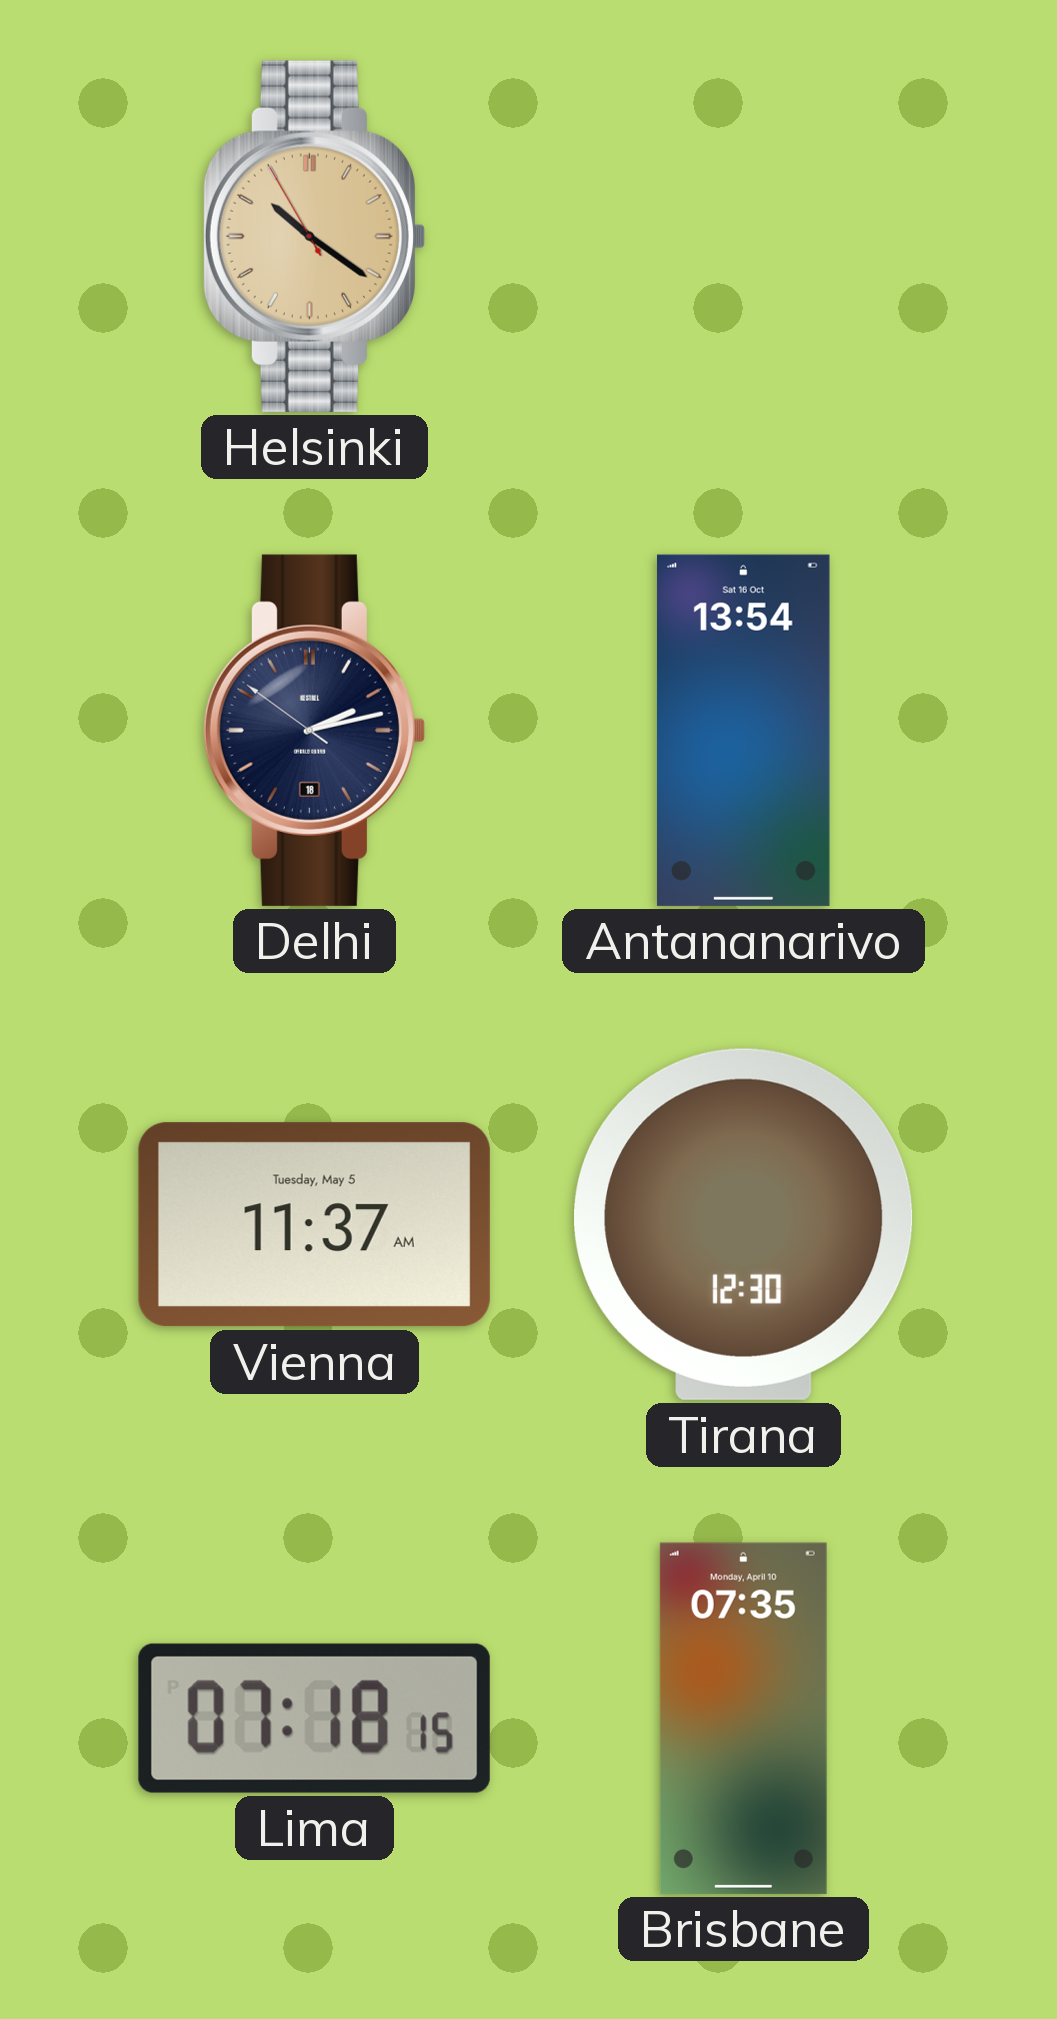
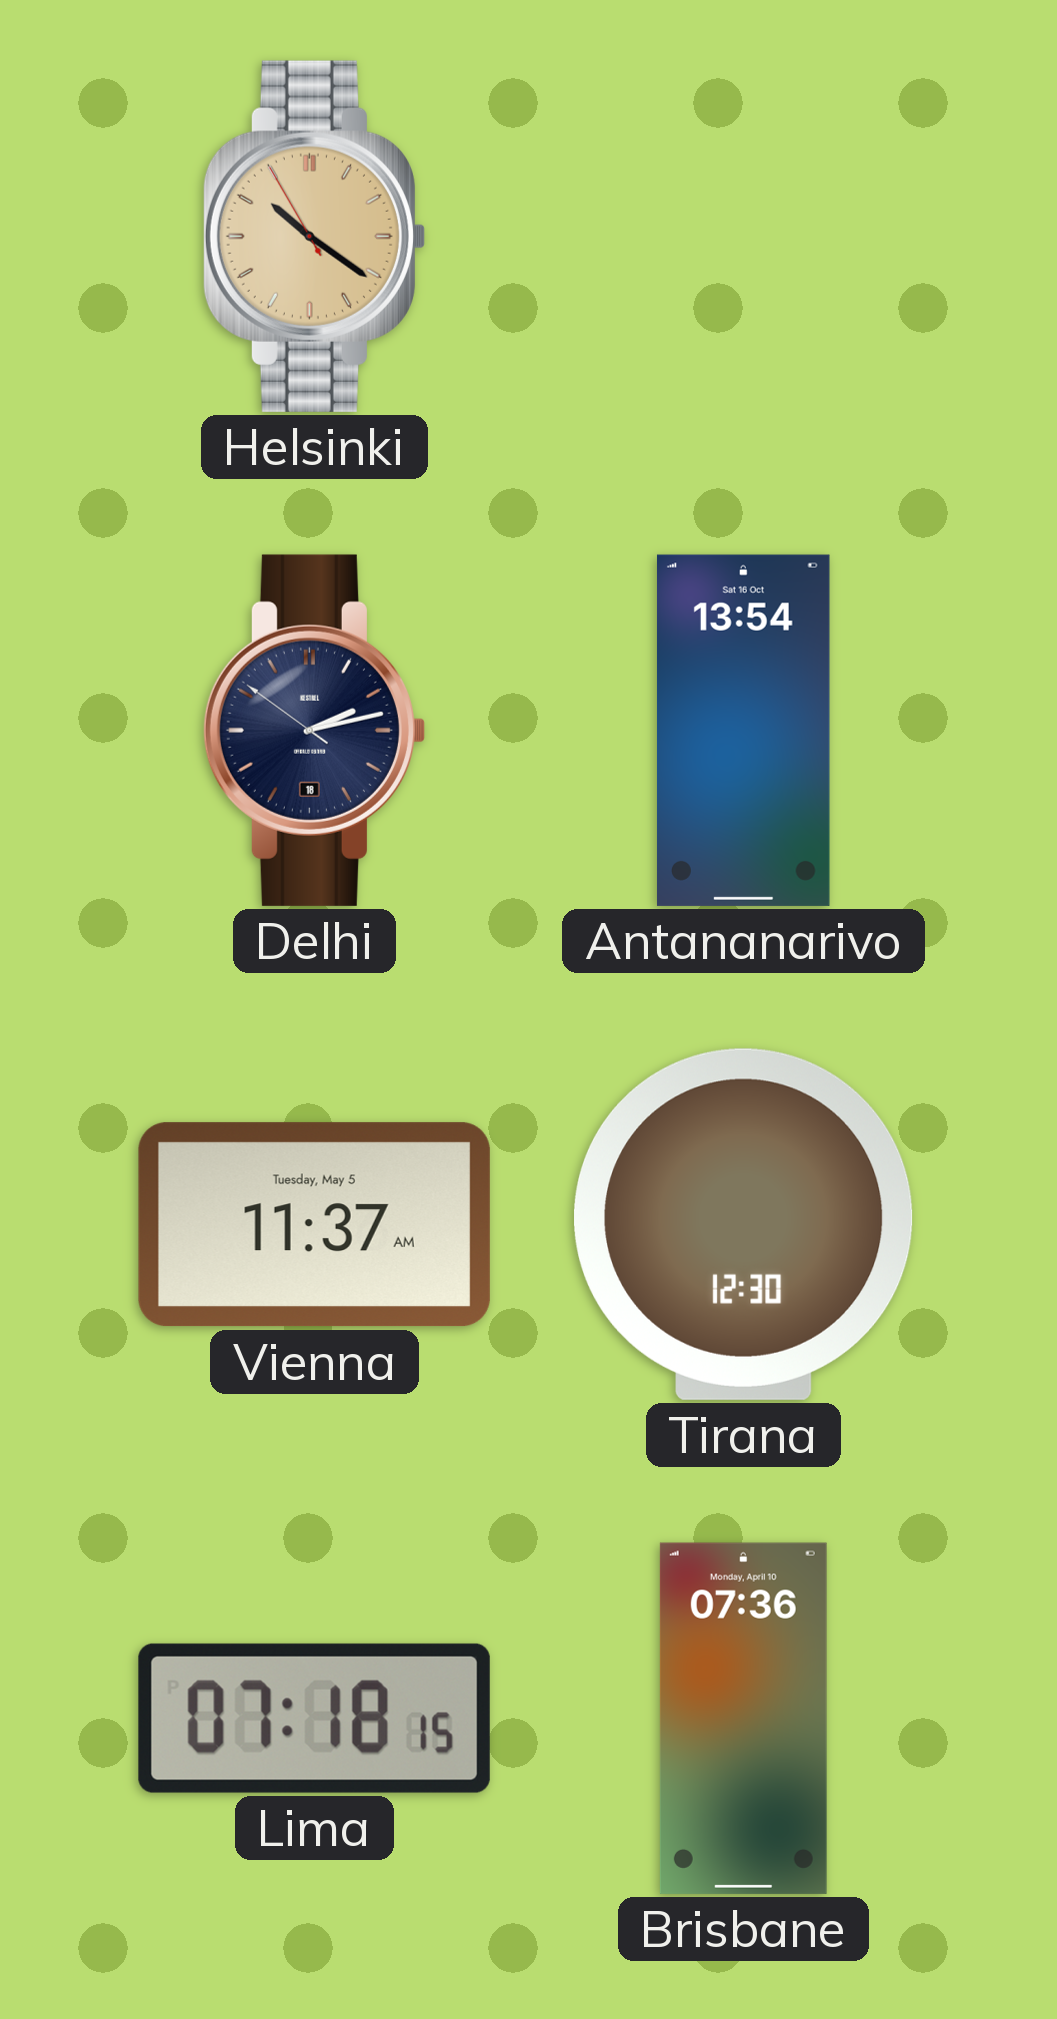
Brisbane: 07:35 -> 07:36
